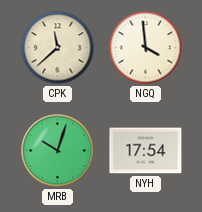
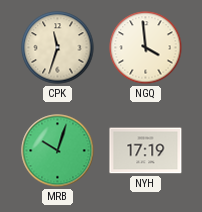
CPK: 11:38 -> 11:33
NYH: 17:54 -> 17:19
